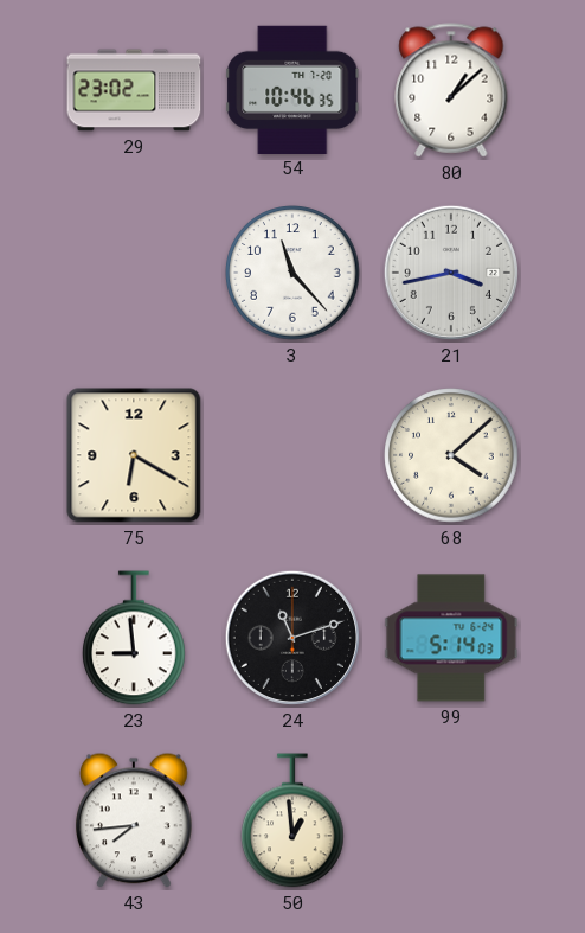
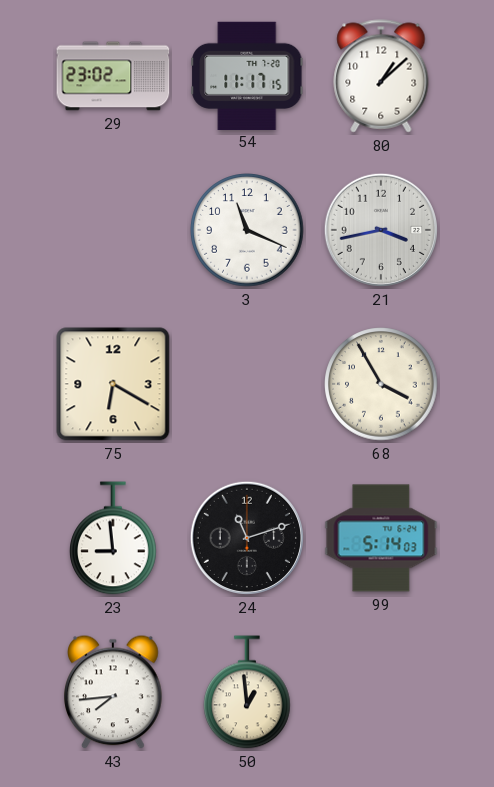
54: 10:46 -> 11:17
3: 11:23 -> 11:19
68: 4:08 -> 3:55
